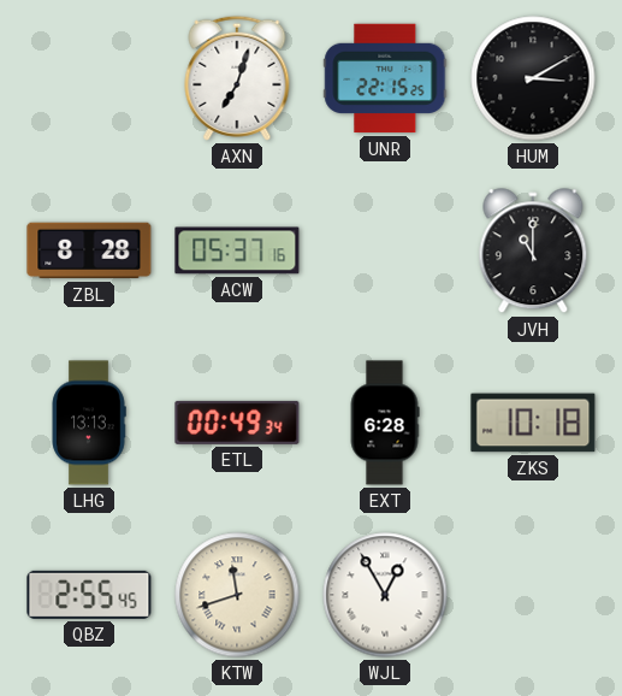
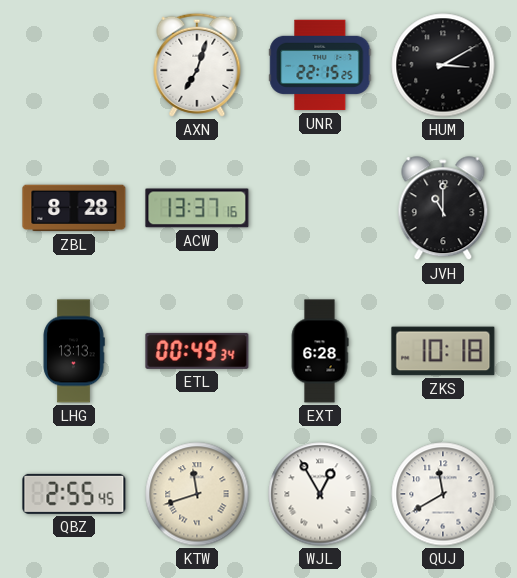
ACW: 05:37 -> 13:37
QUJ: none -> 11:40
